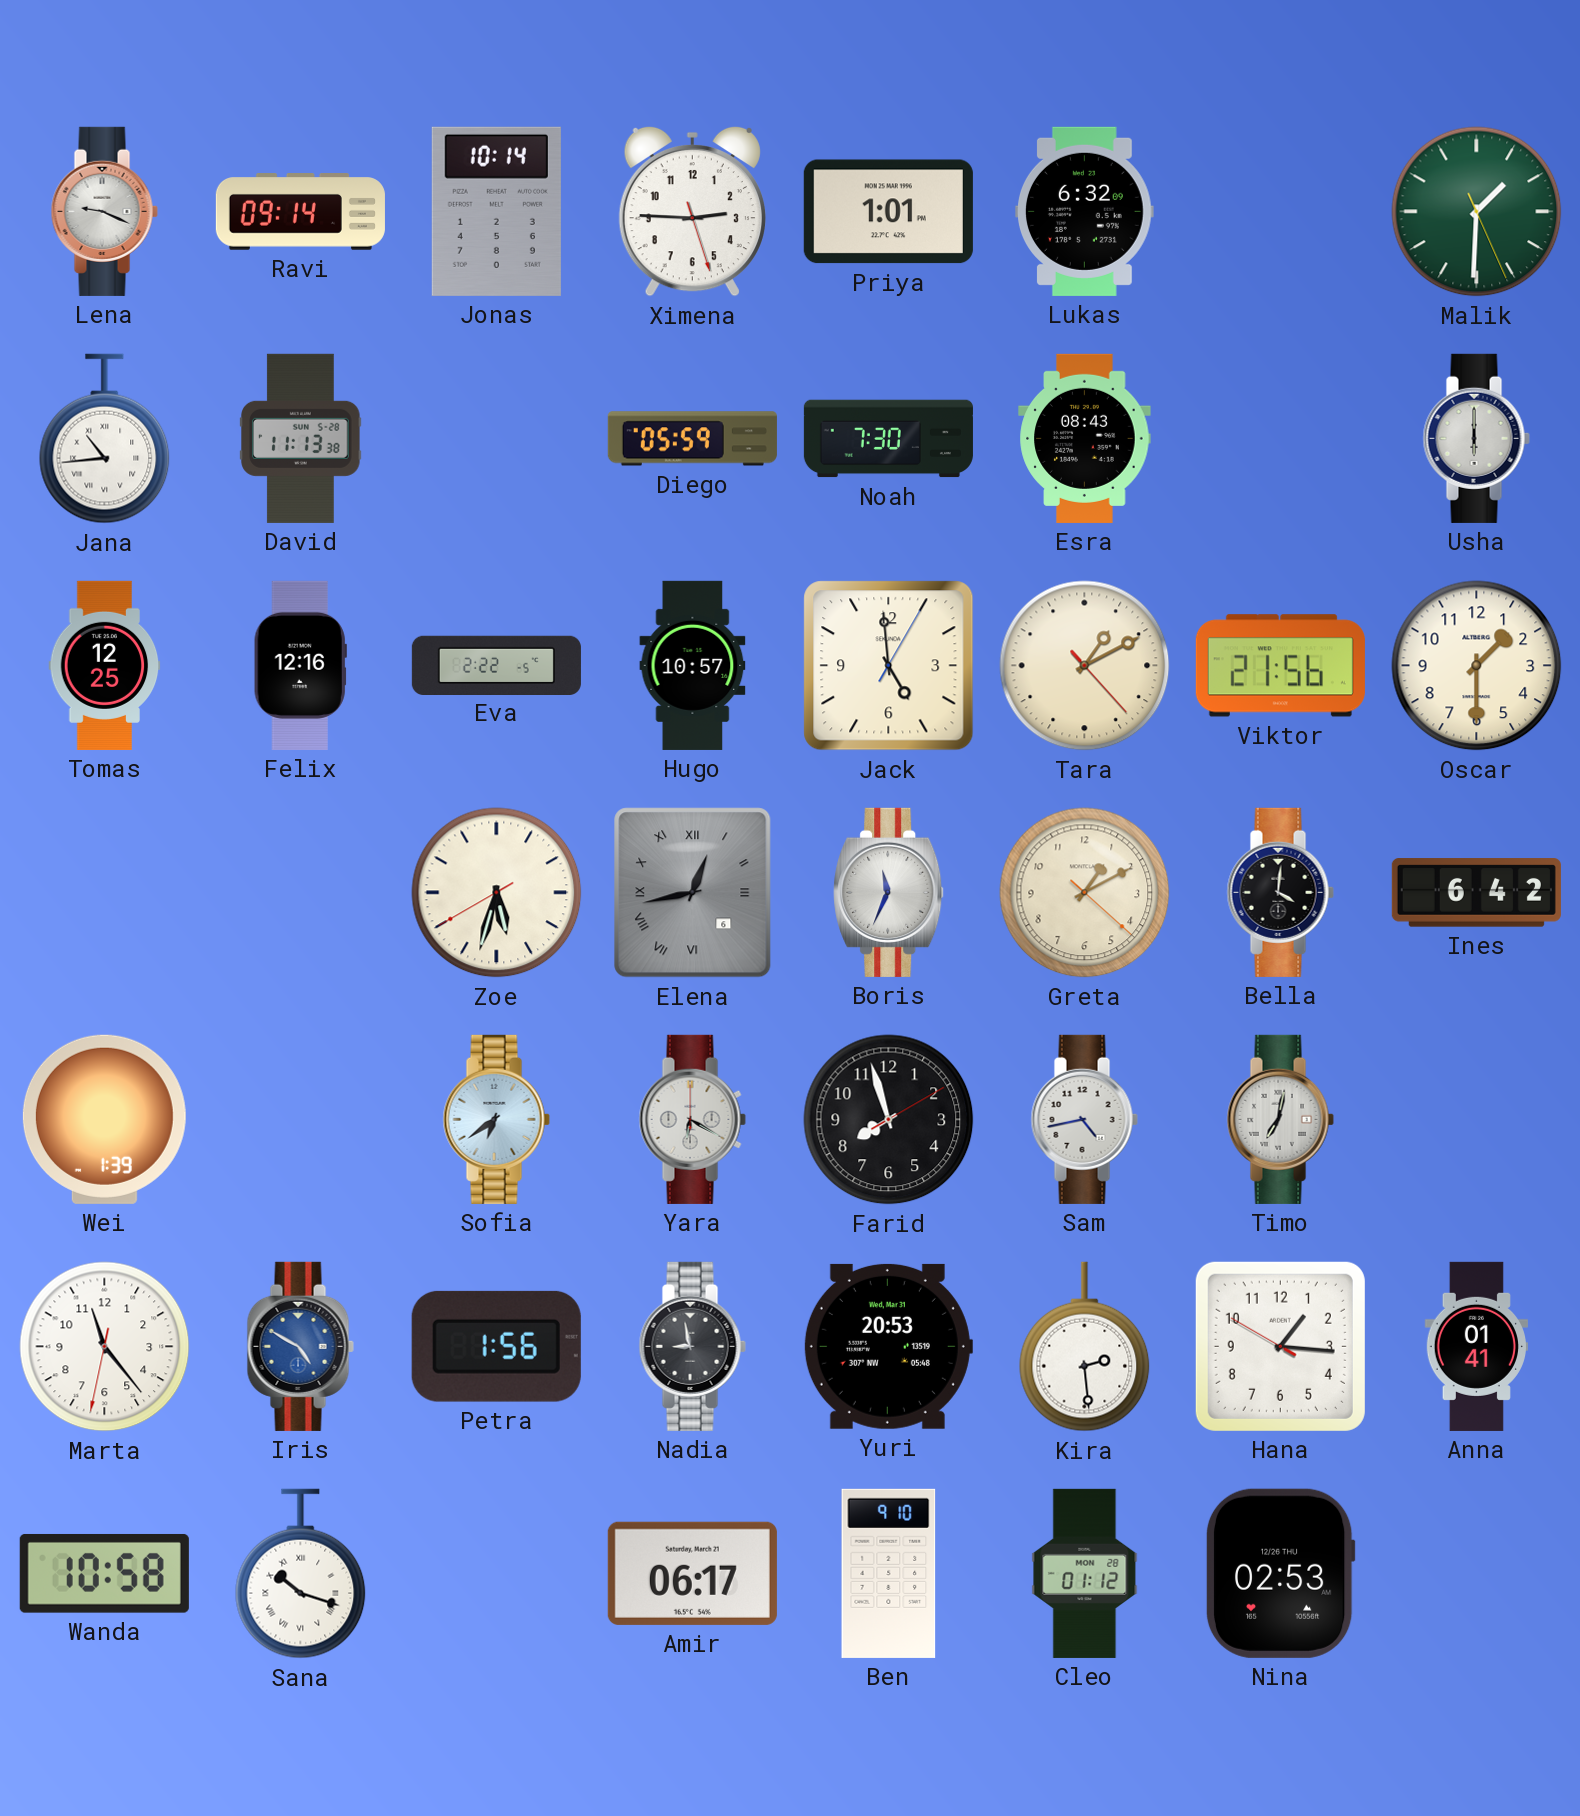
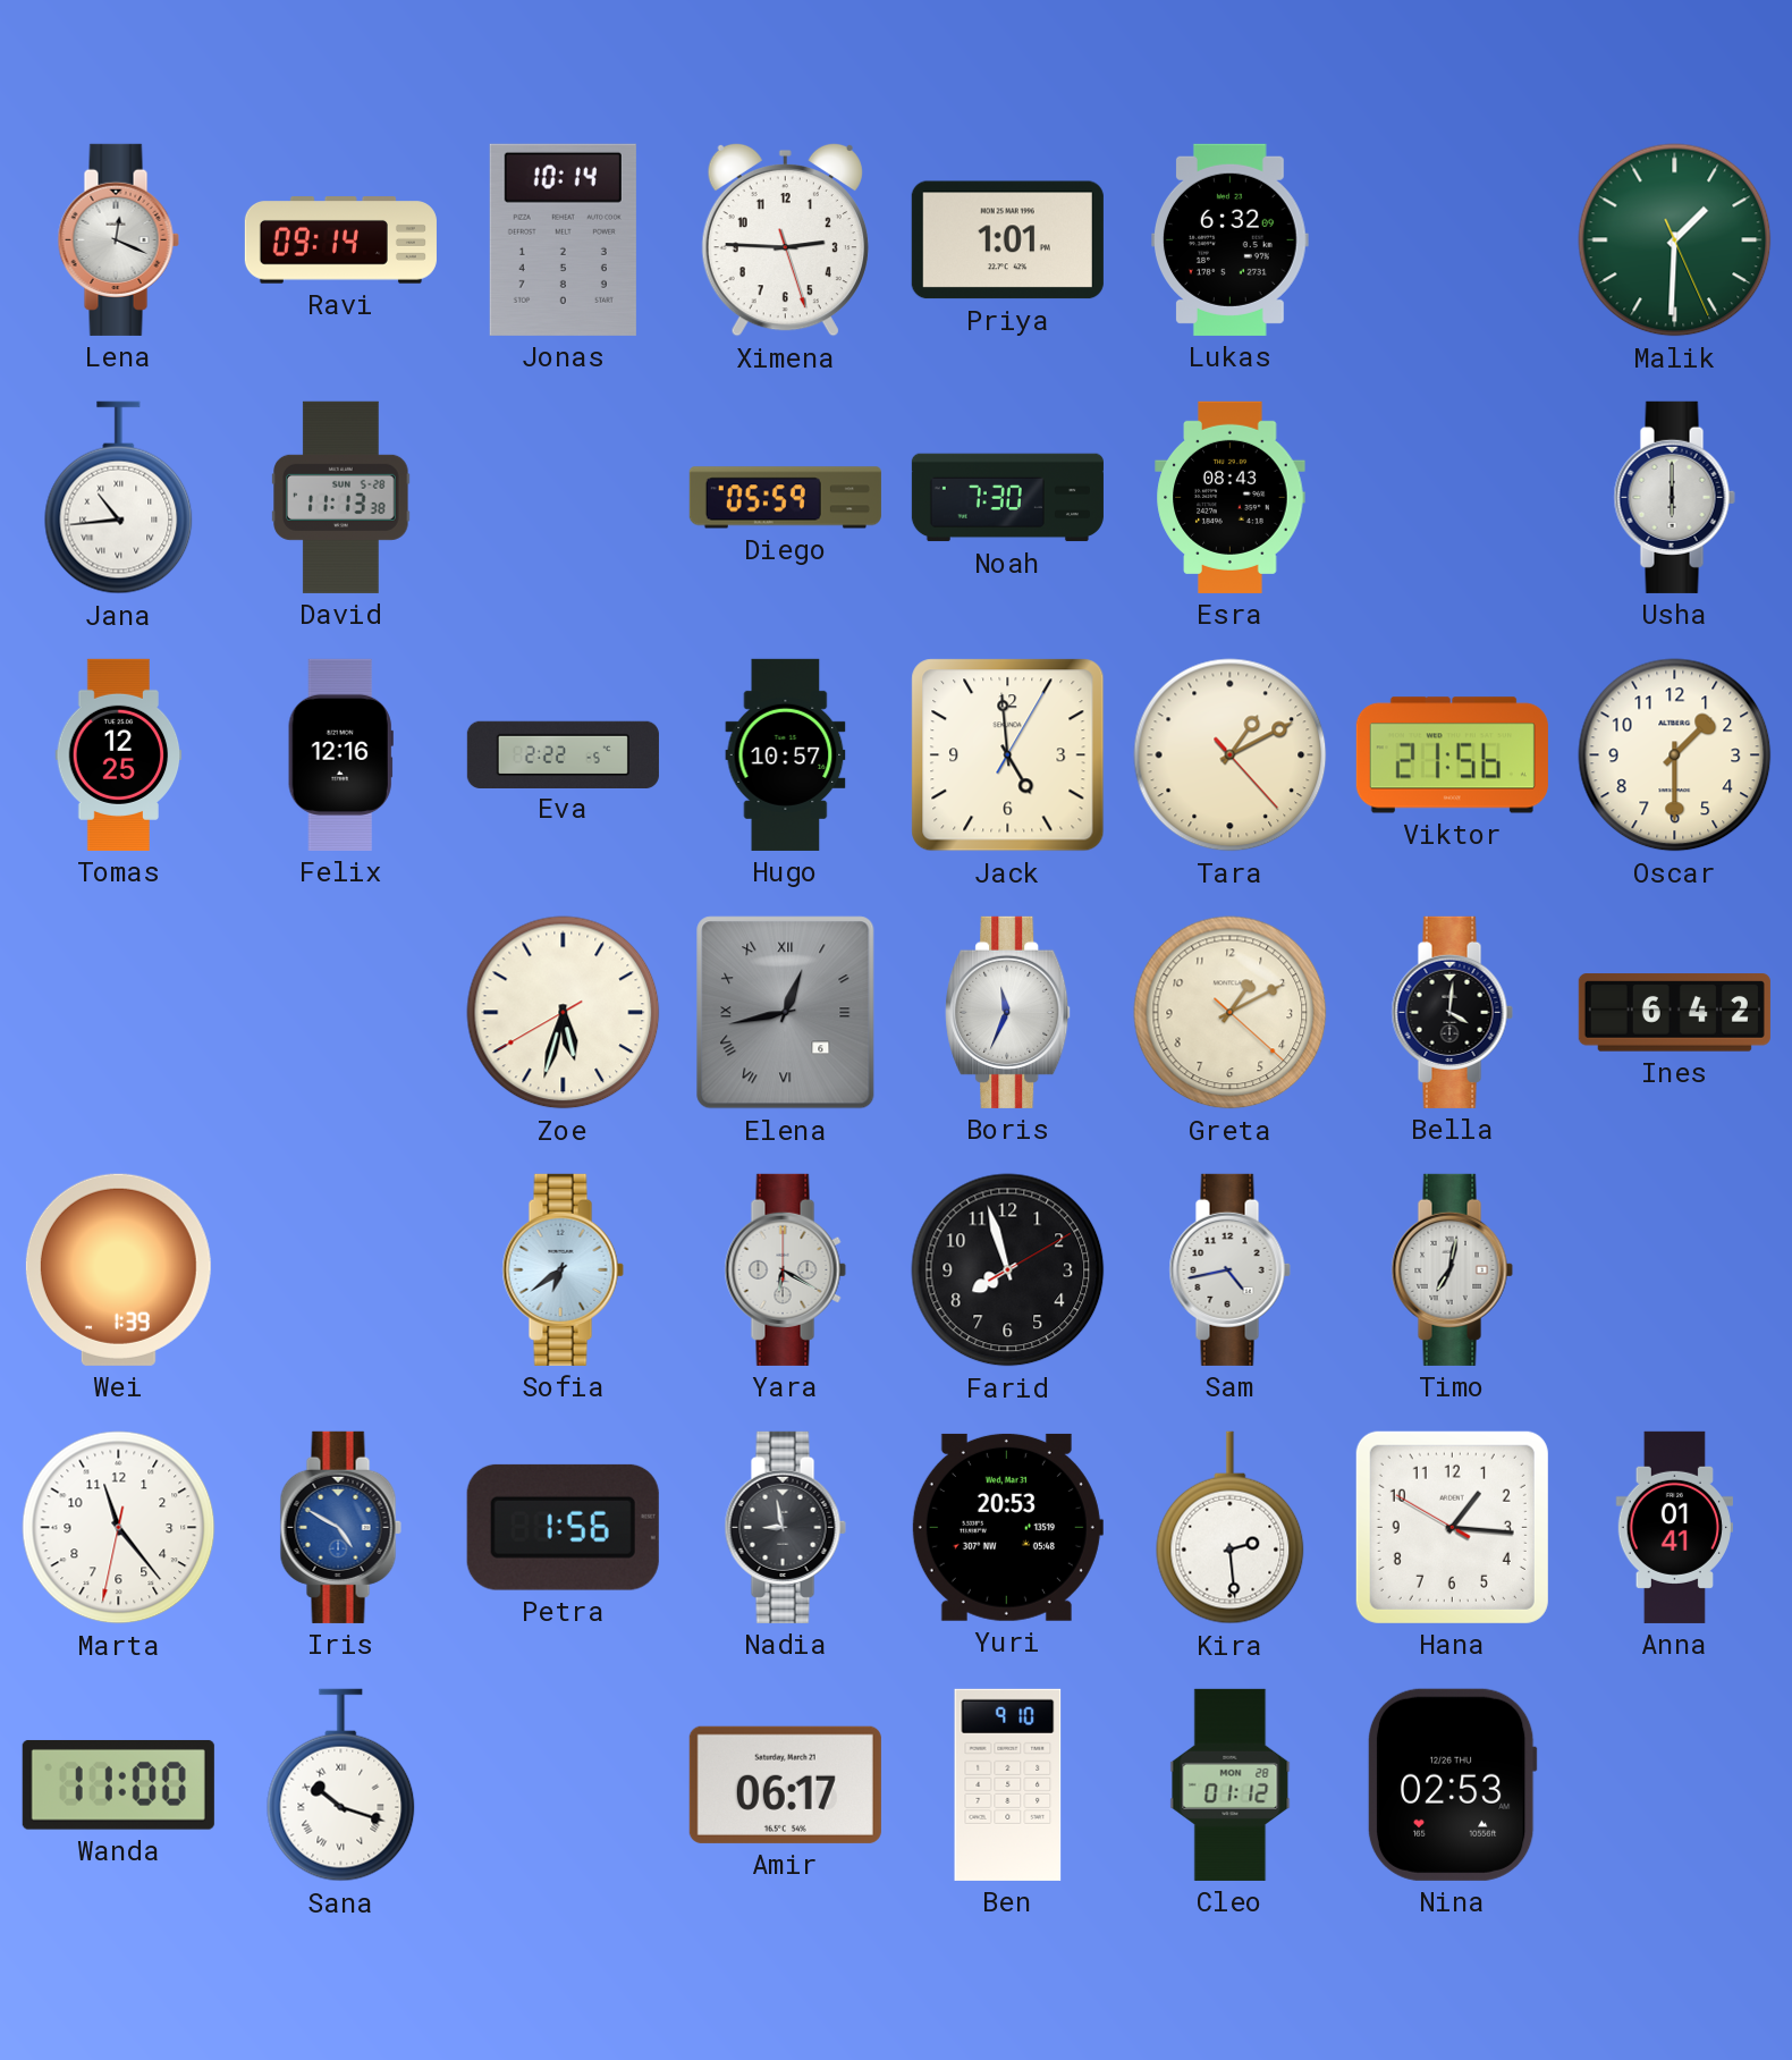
Lena: 9:19 -> 12:19
Wanda: 10:58 -> 11:00
